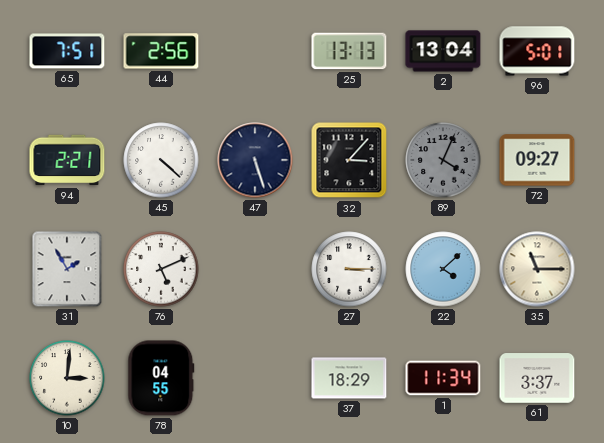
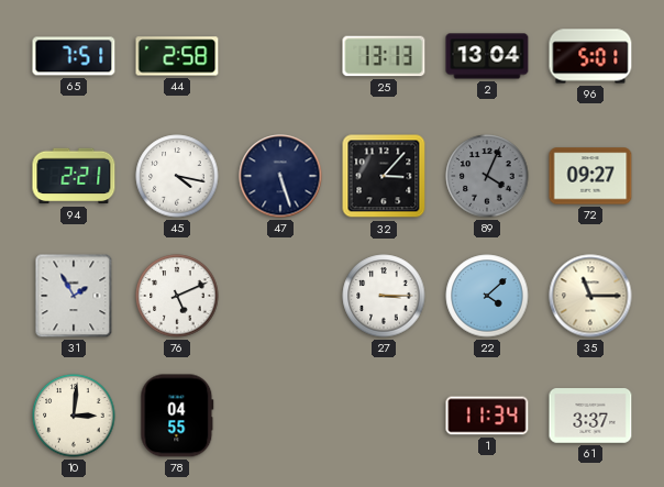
44: 2:56 -> 2:58
45: 4:22 -> 4:17
37: 18:29 -> none
